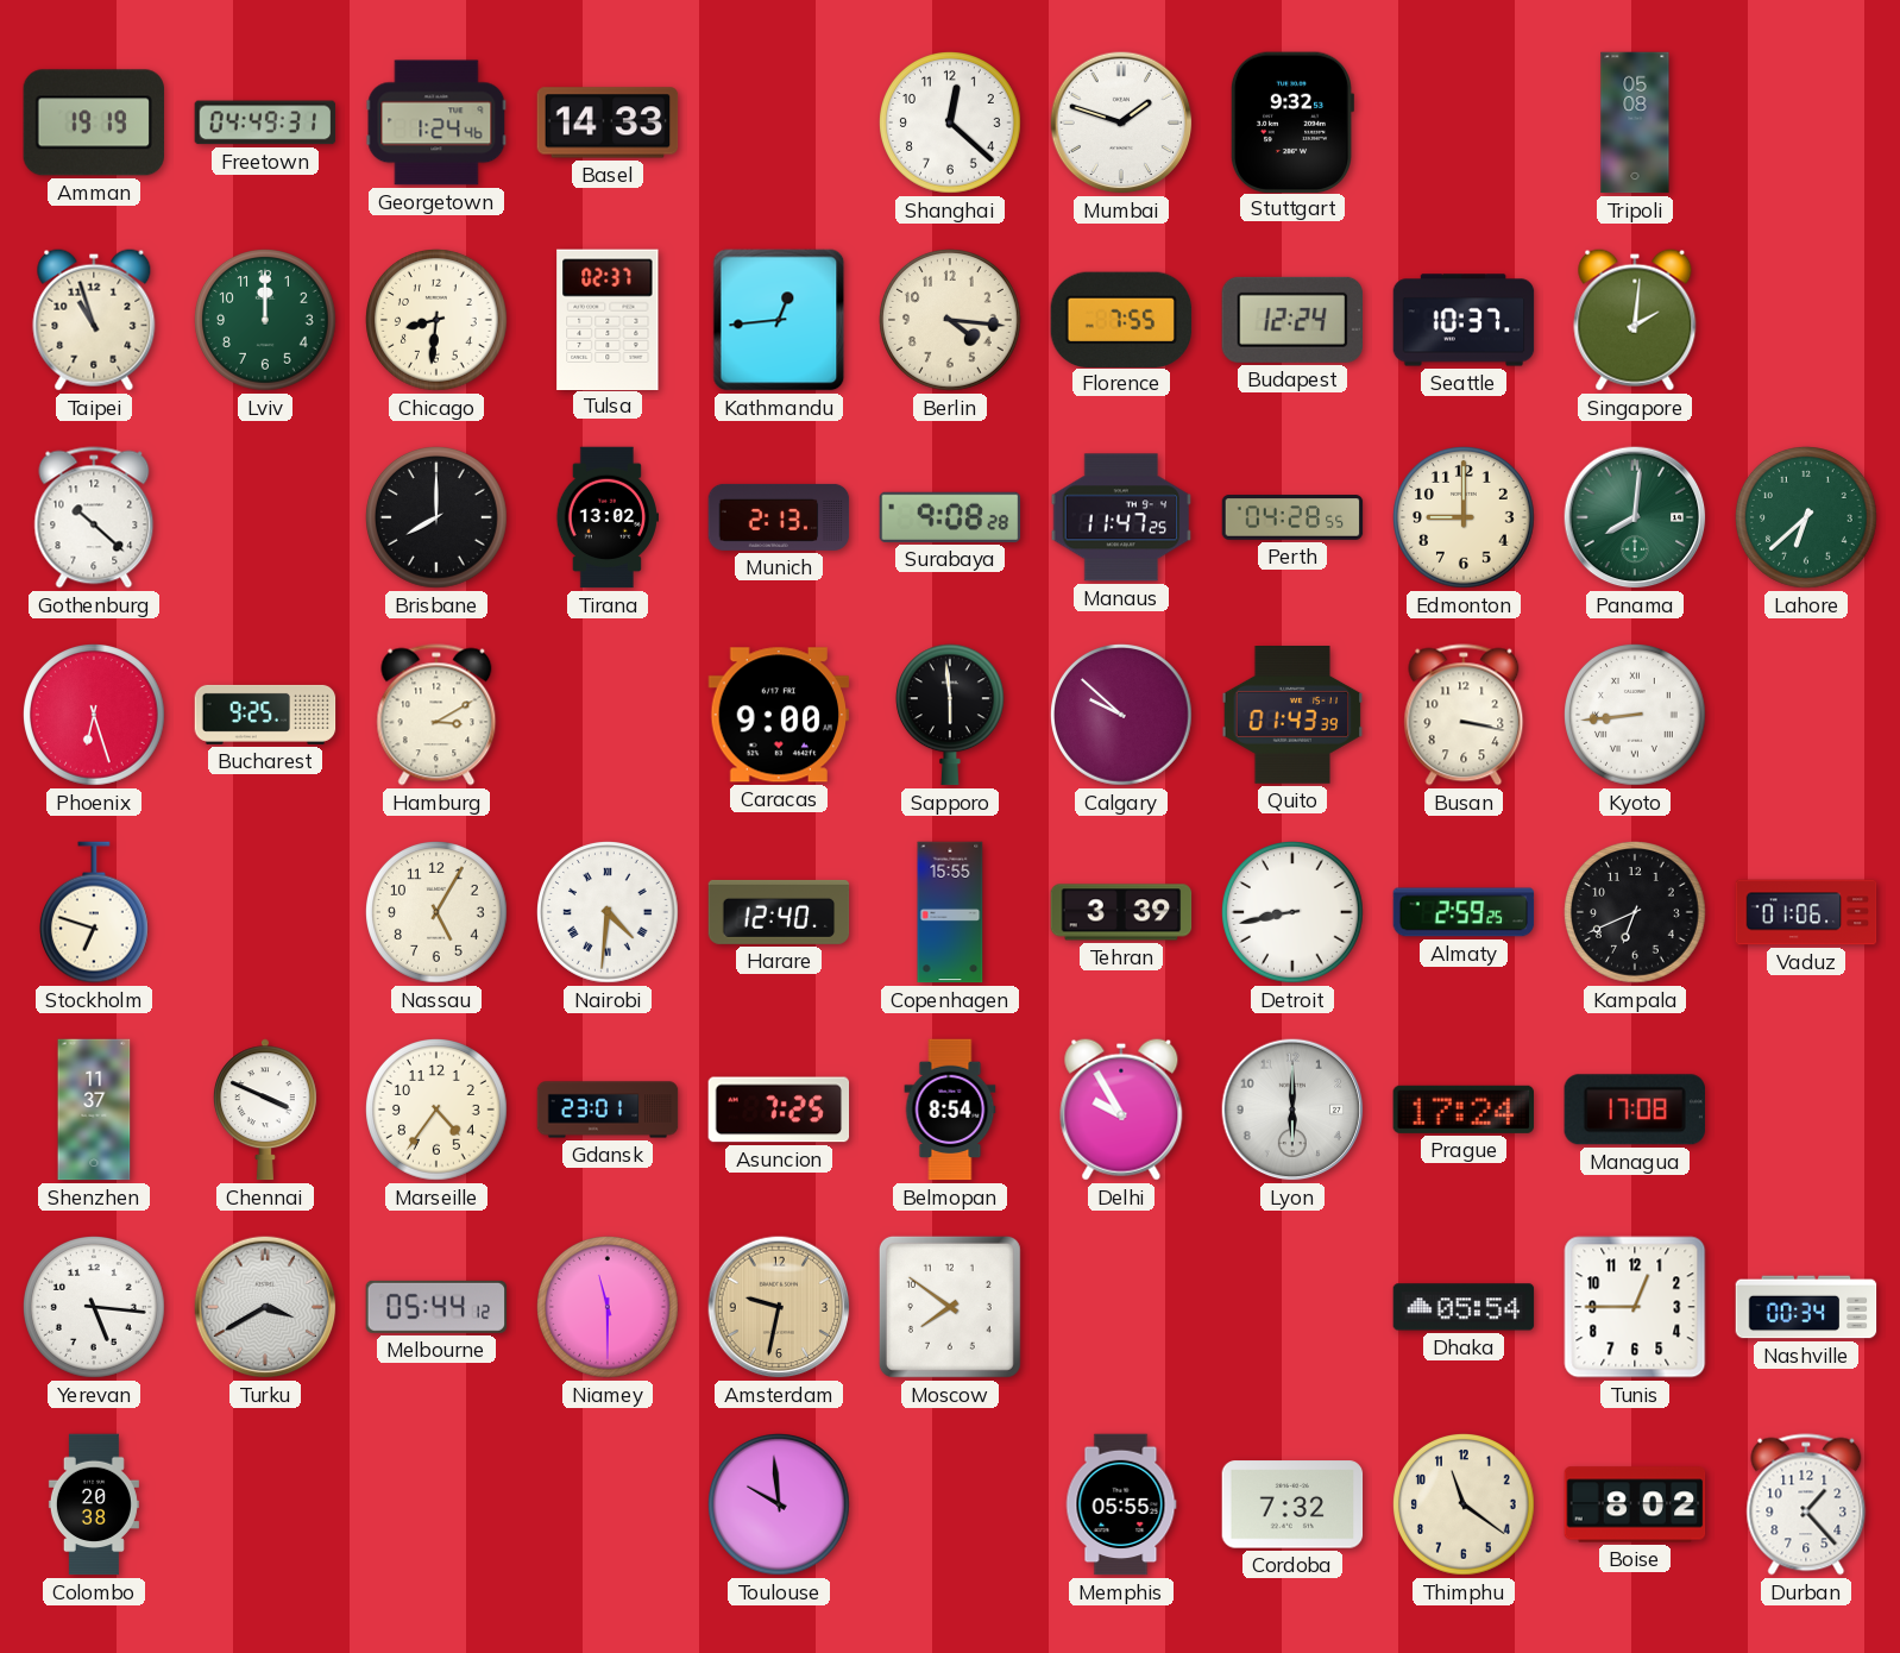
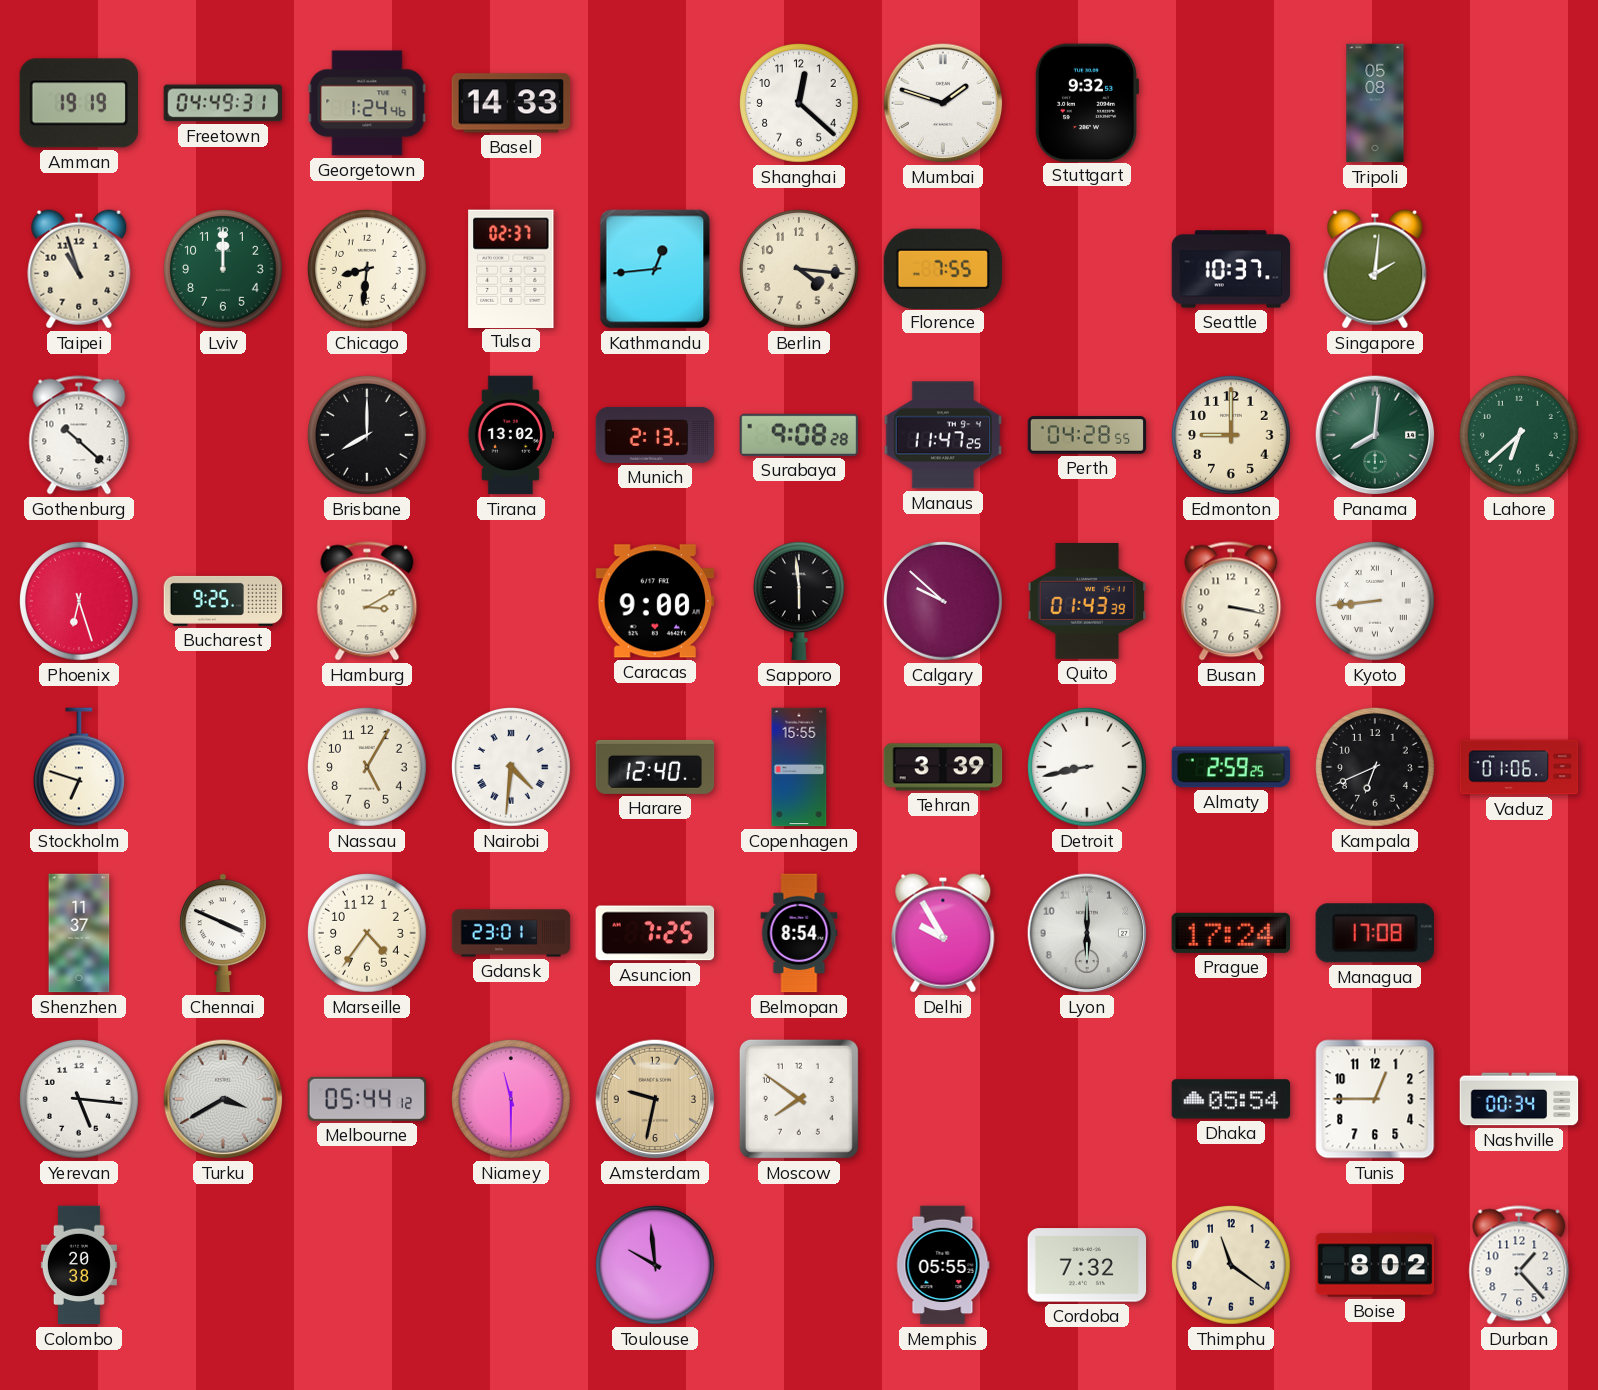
Budapest: 12:24 -> none
